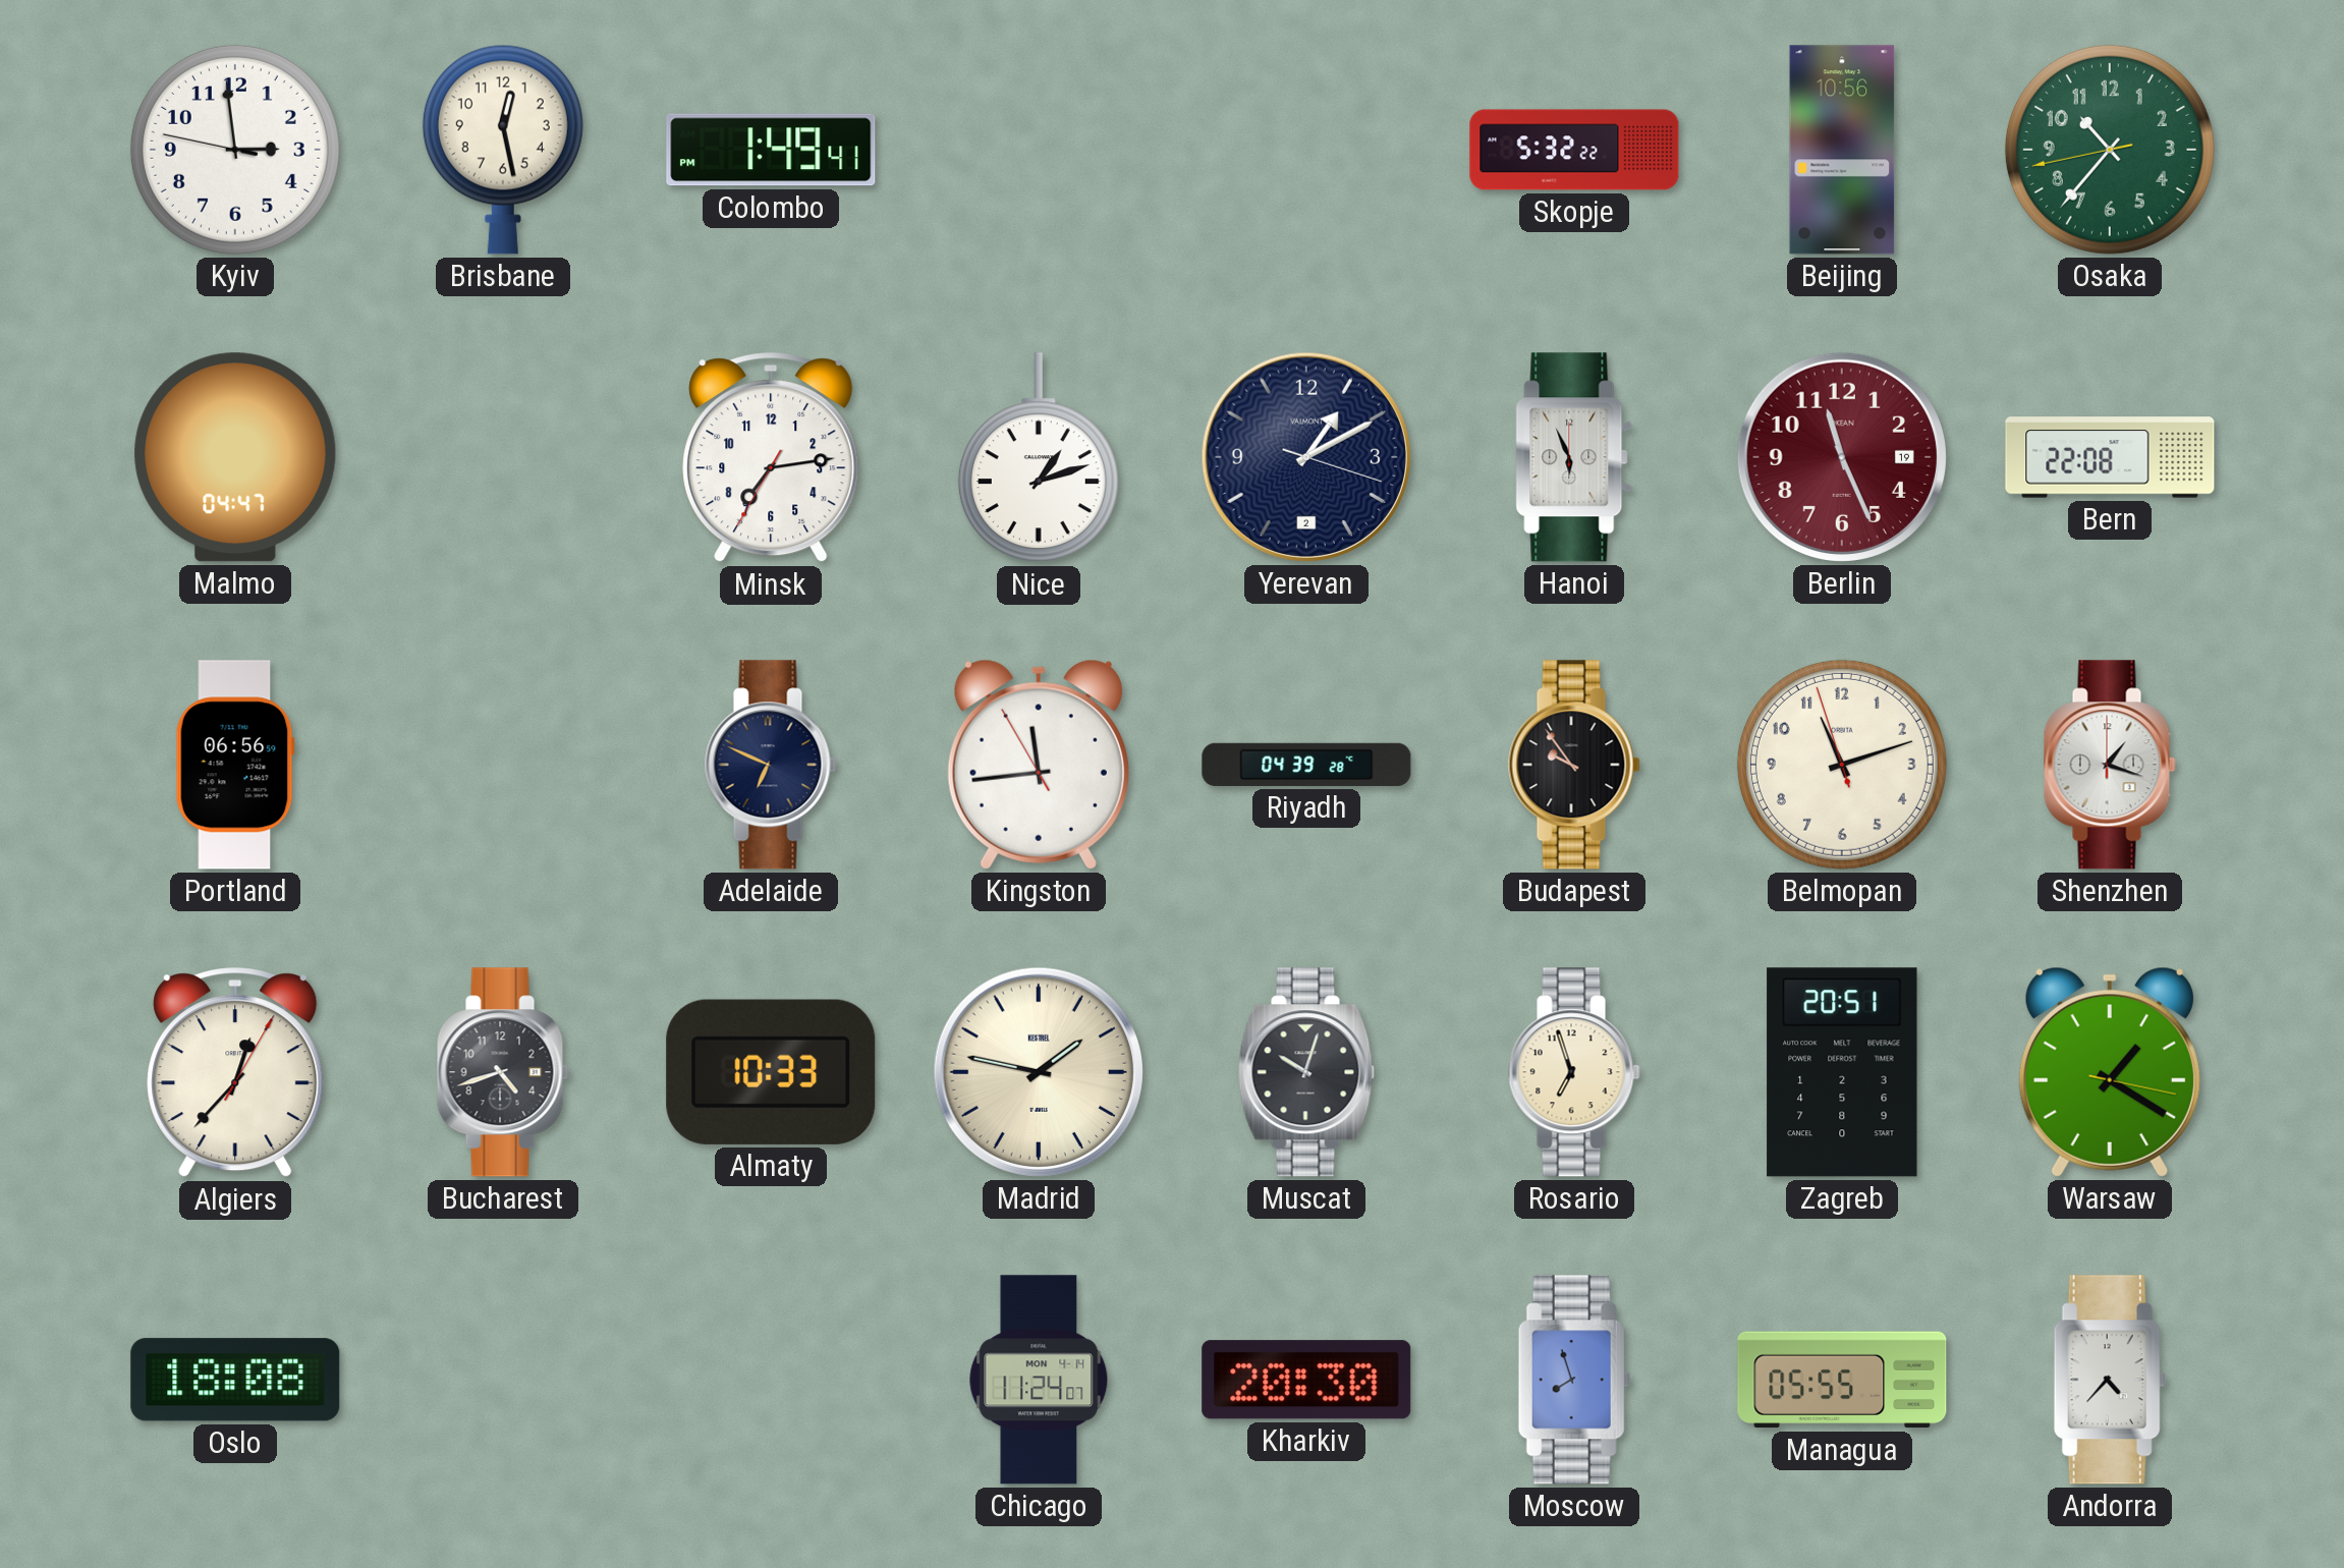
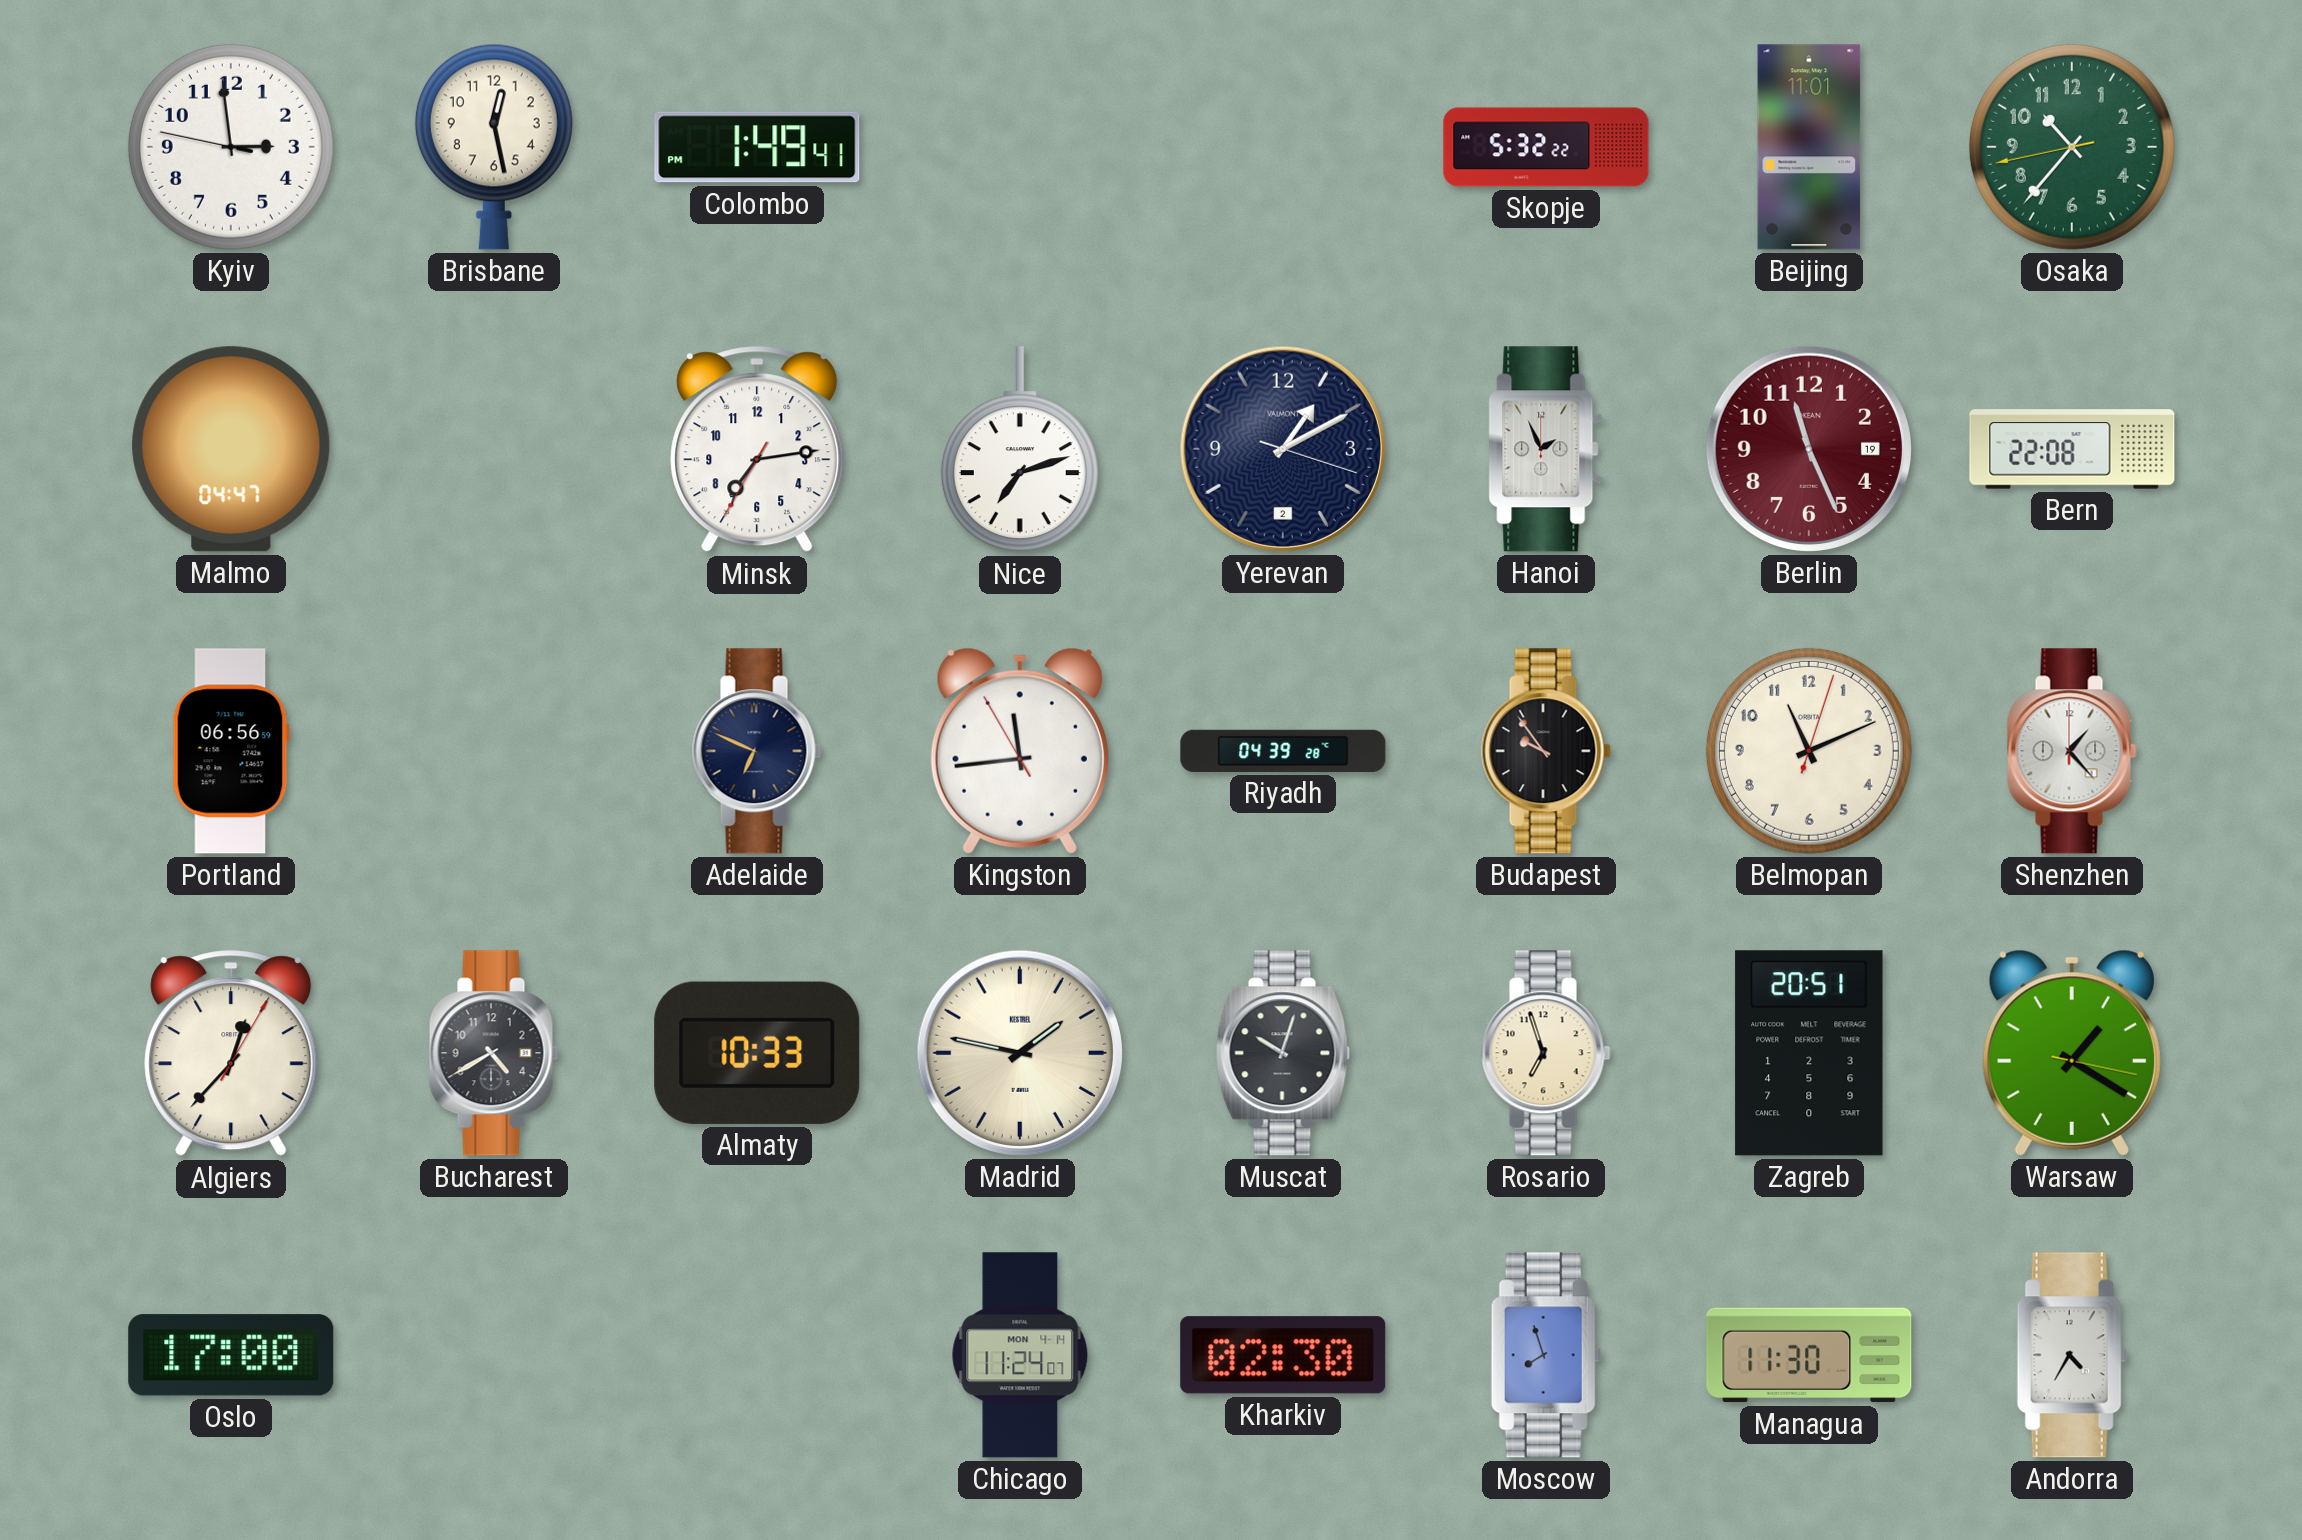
Beijing: 10:56 -> 11:01
Nice: 1:12 -> 7:12
Hanoi: 5:56 -> 1:56
Belmopan: 11:11:57 -> 11:11:03
Shenzhen: 1:18 -> 1:23
Bucharest: 4:42 -> 4:40
Oslo: 18:08 -> 17:00
Kharkiv: 20:30 -> 02:30
Managua: 05:55 -> 11:30
Andorra: 4:37 -> 4:35
